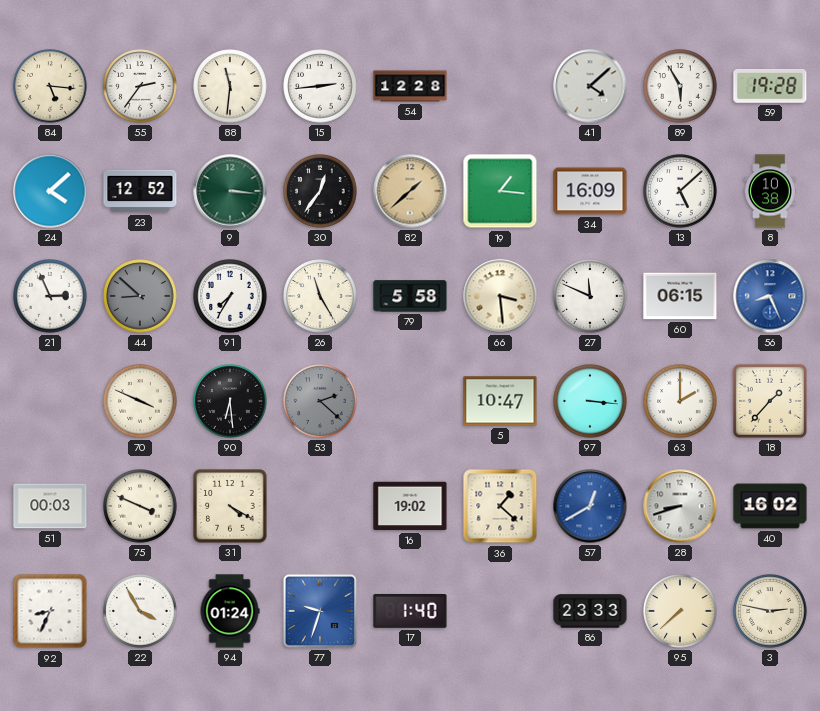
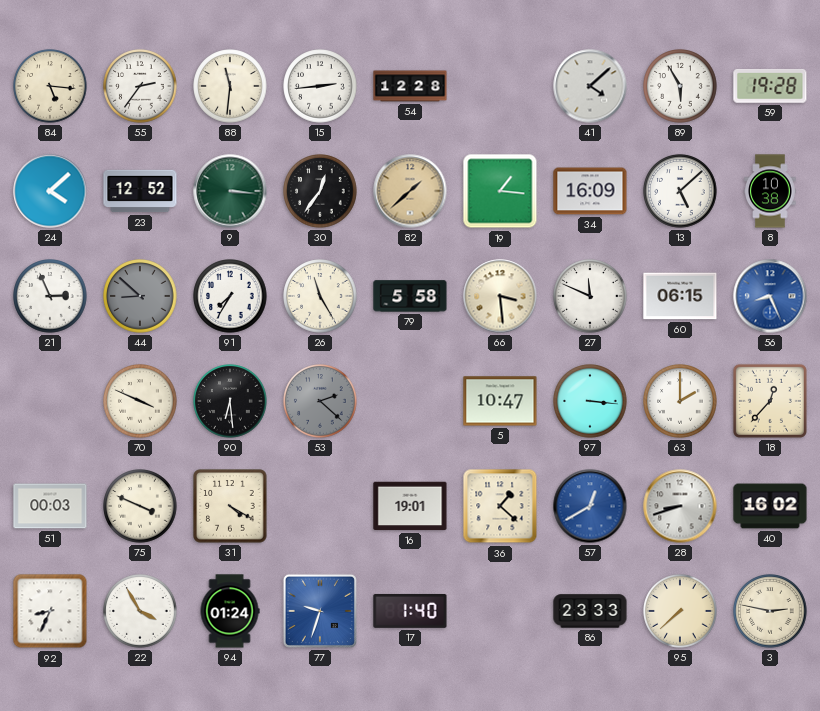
18: 1:37 -> 12:37
16: 19:02 -> 19:01
